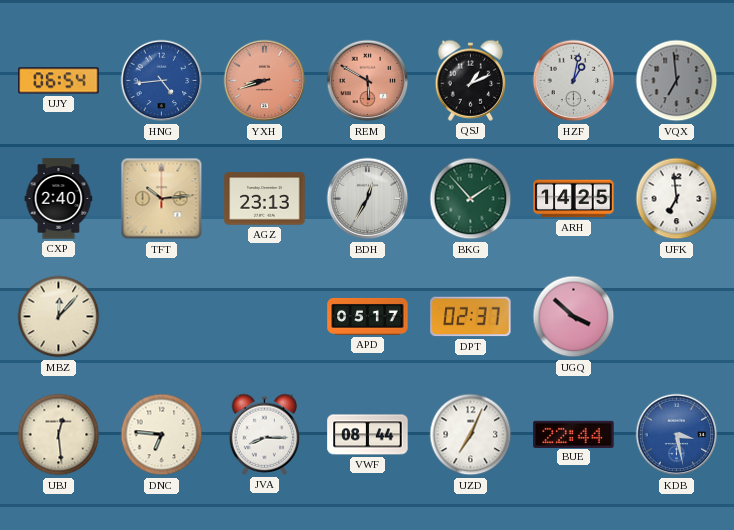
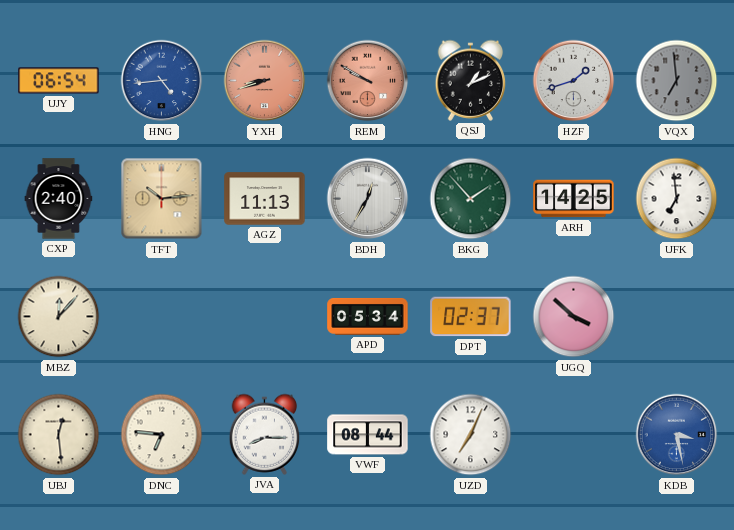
REM: 5:50 -> 9:50
HZF: 1:02 -> 1:42
AGZ: 23:13 -> 11:13
APD: 05:17 -> 05:34
BUE: 22:44 -> none
